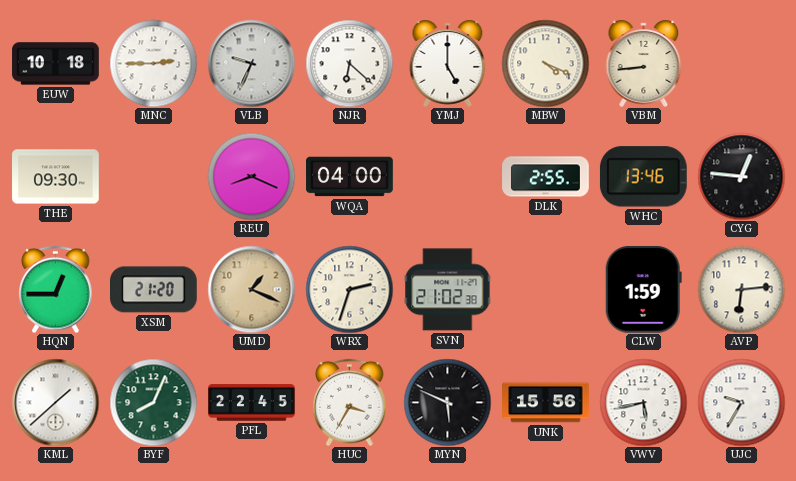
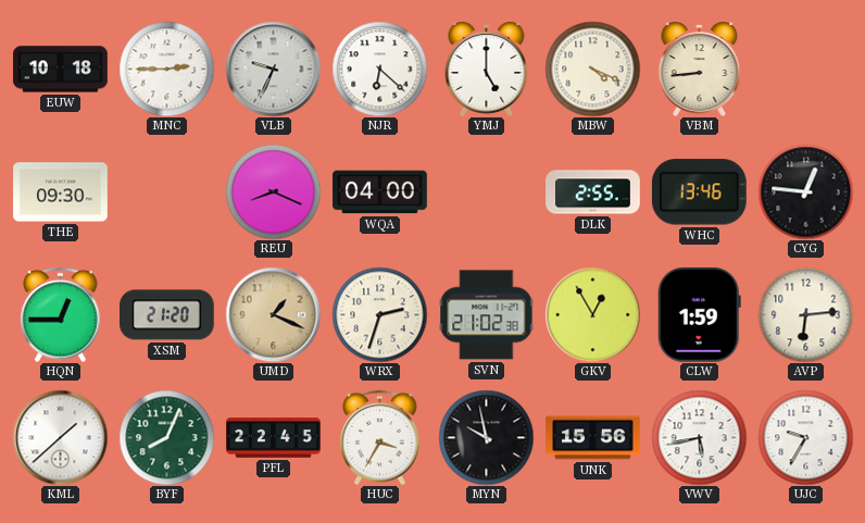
GKV: none -> 12:55
MYN: 5:49 -> 9:58
